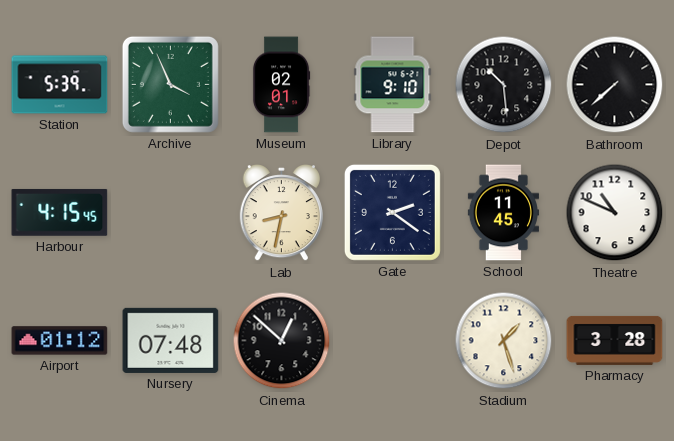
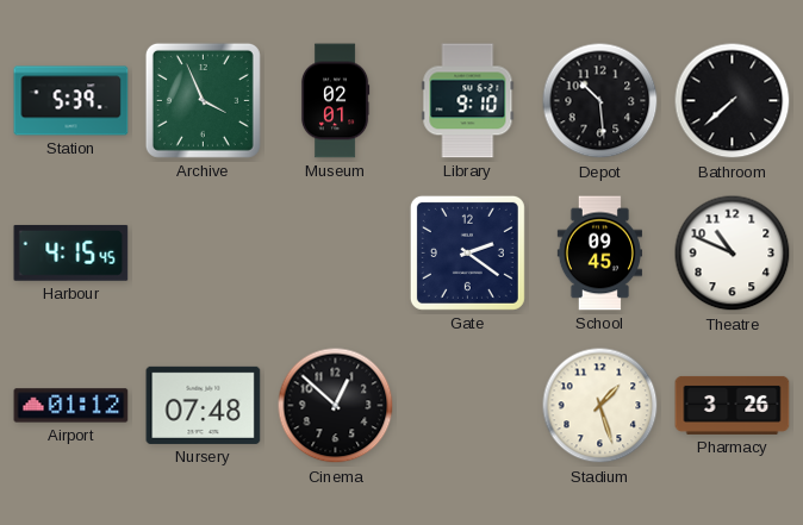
Lab: 8:32 -> none
School: 11:45 -> 09:45
Pharmacy: 3:28 -> 3:26
